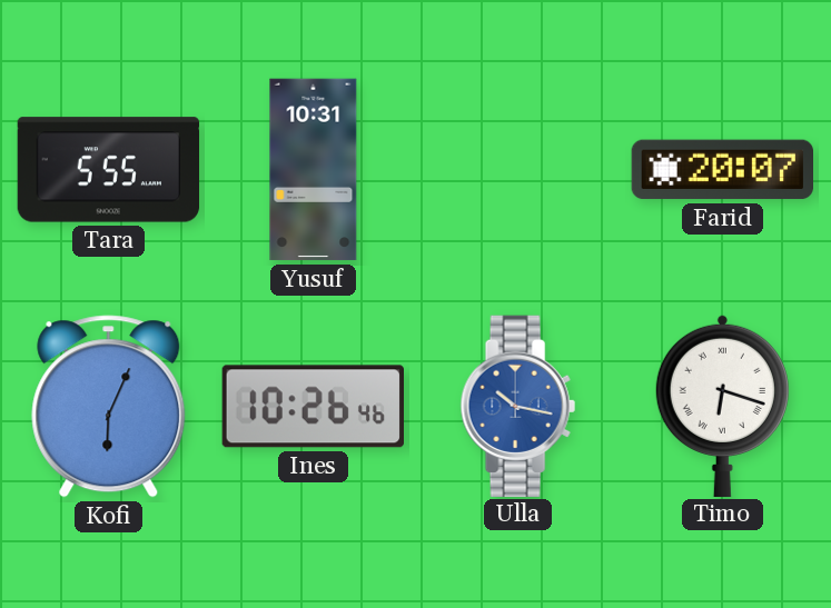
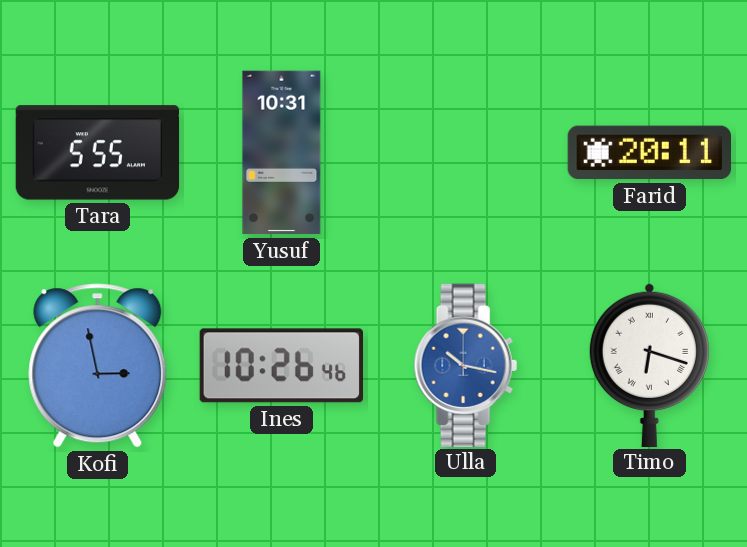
Farid: 20:07 -> 20:11
Kofi: 6:04 -> 2:58
